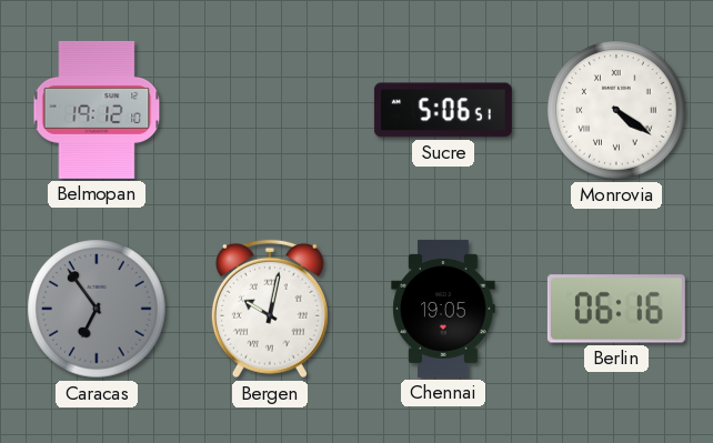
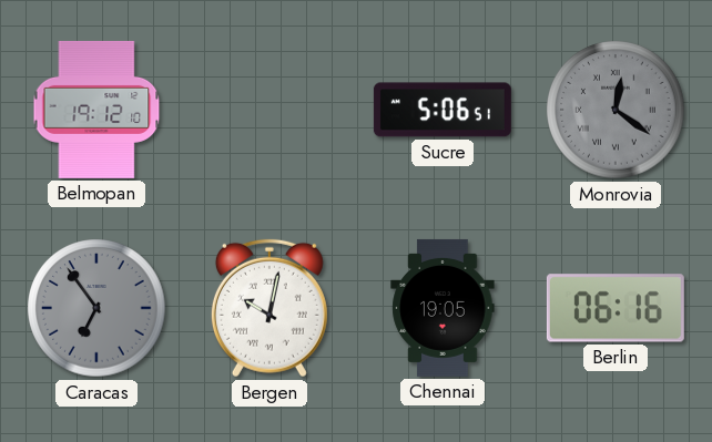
Monrovia: 4:21 -> 12:21
Monrovia dial: white -> grey
